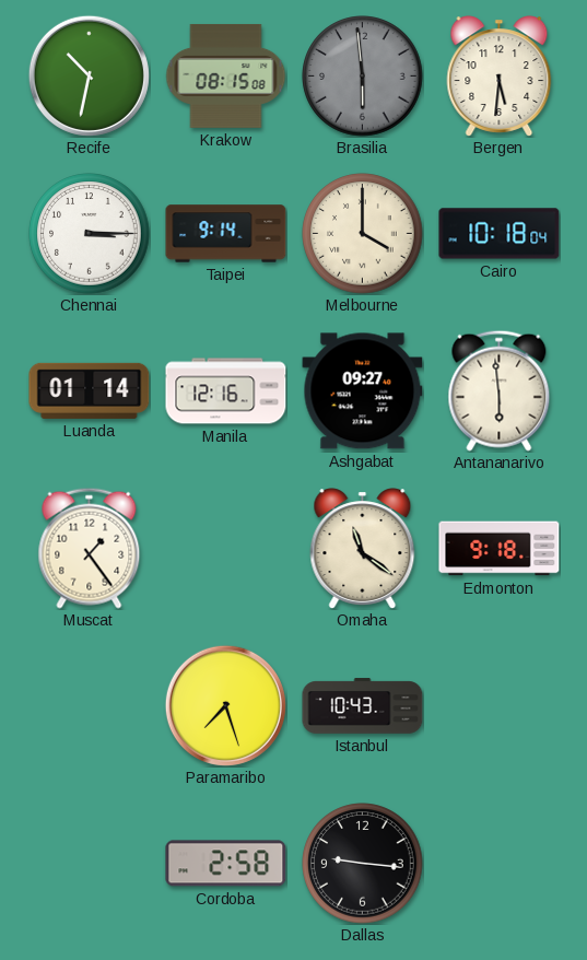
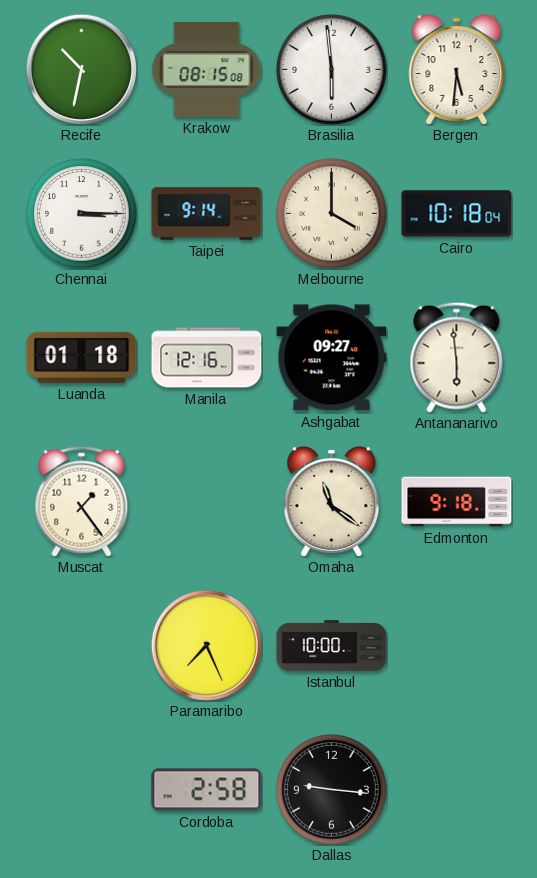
Brasilia dial: grey -> white
Luanda: 01:14 -> 01:18
Paramaribo: 7:27 -> 7:26
Istanbul: 10:43 -> 10:00
